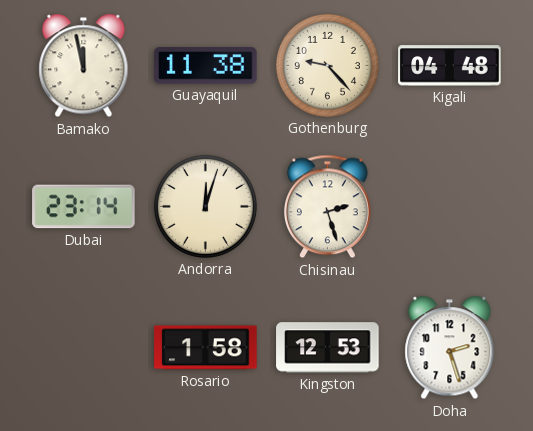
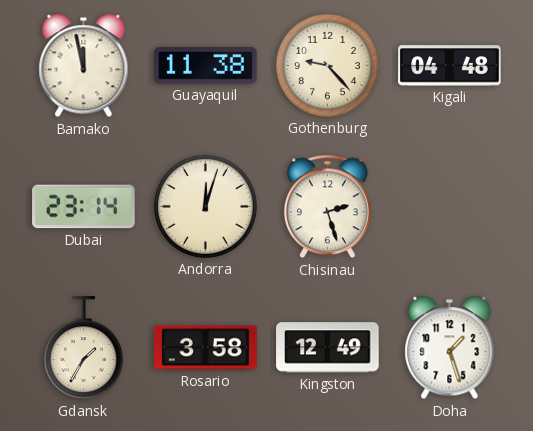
Gdansk: none -> 1:35
Rosario: 1:58 -> 3:58
Kingston: 12:53 -> 12:49
Doha: 2:27 -> 1:27
